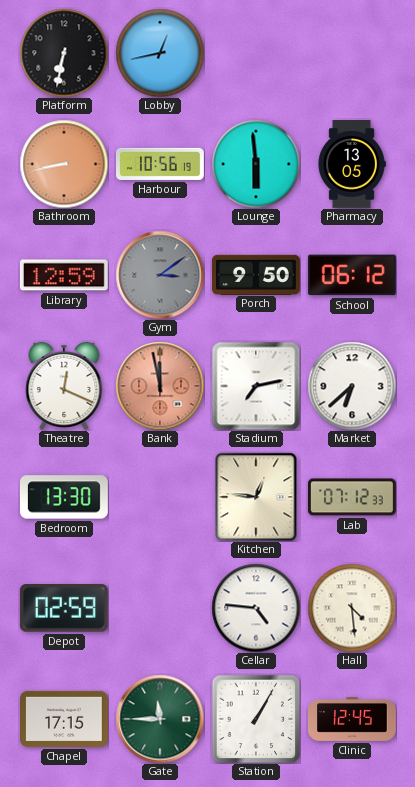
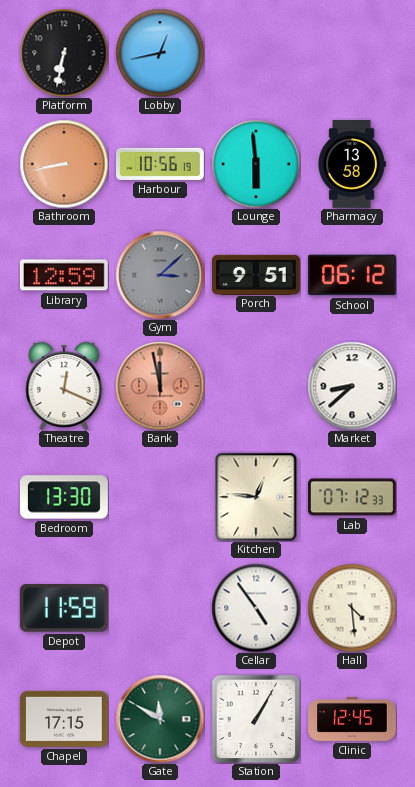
Pharmacy: 13:05 -> 13:58
Gym: 3:09 -> 3:08
Porch: 9:50 -> 9:51
Stadium: 7:13 -> none
Market: 6:38 -> 8:38
Depot: 02:59 -> 11:59
Cellar: 4:46 -> 4:54
Gate: 11:45 -> 11:50
